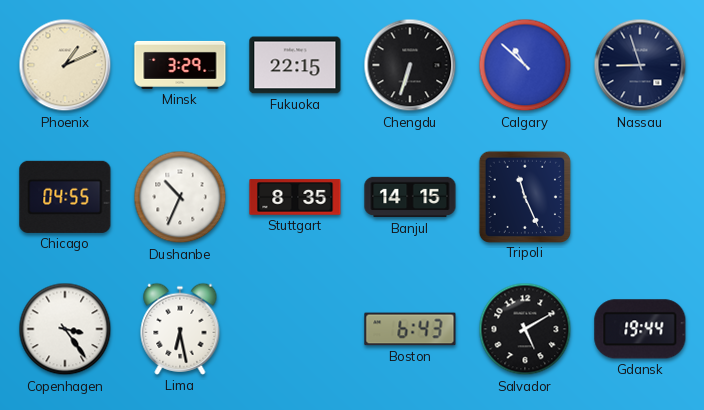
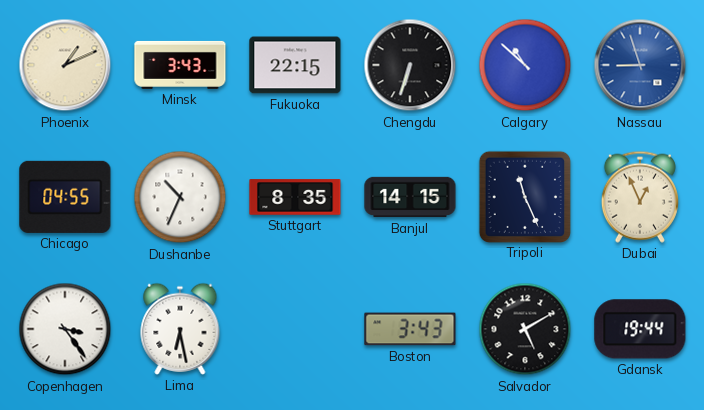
Minsk: 3:29 -> 3:43
Nassau dial: navy -> blue
Dubai: none -> 12:56
Boston: 6:43 -> 3:43
